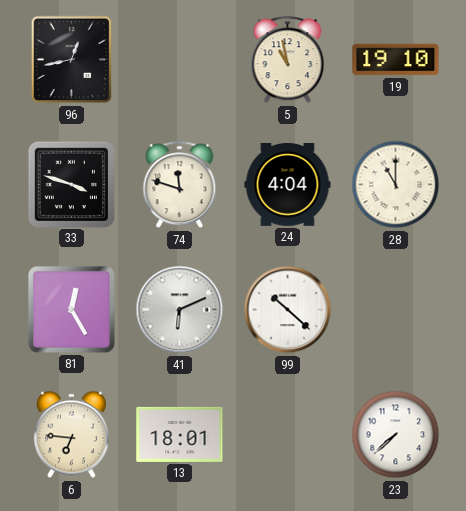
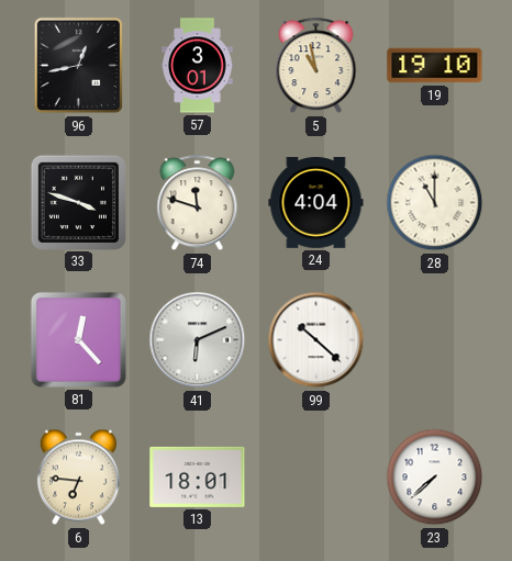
57: none -> 3:01
81: 12:25 -> 12:23
